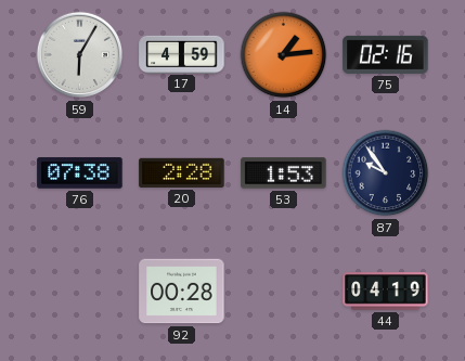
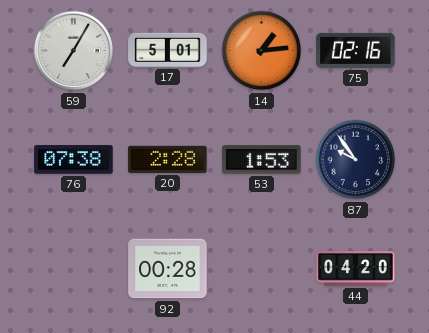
59: 6:05 -> 7:05
17: 4:59 -> 5:01
44: 04:19 -> 04:20
